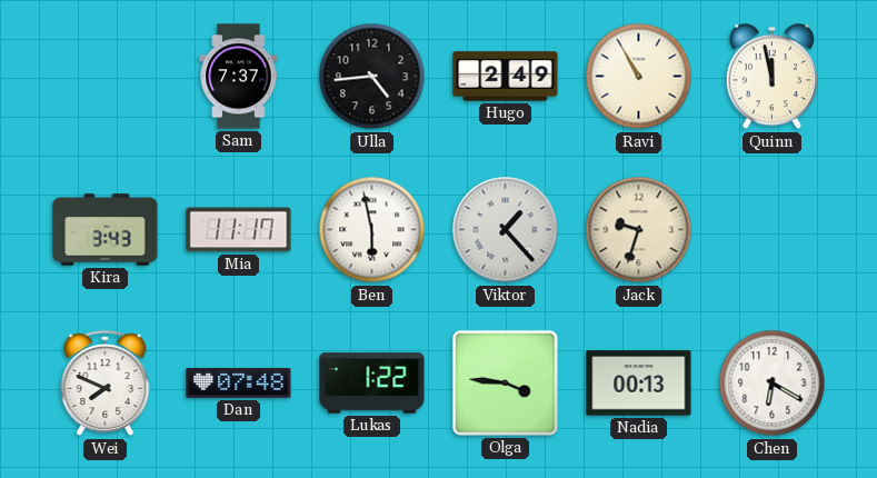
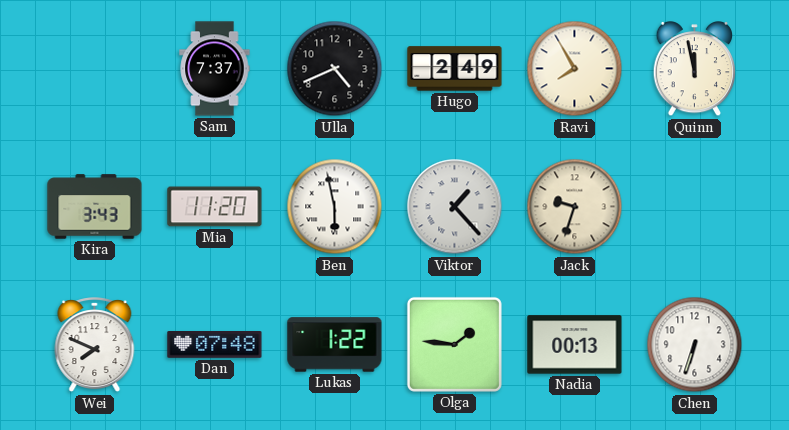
Ulla: 4:44 -> 4:41
Ravi: 10:55 -> 7:55
Mia: 11:17 -> 11:20
Olga: 3:46 -> 1:46
Chen: 6:20 -> 6:33
